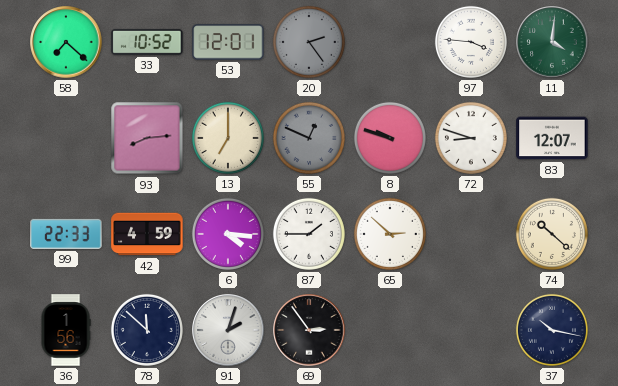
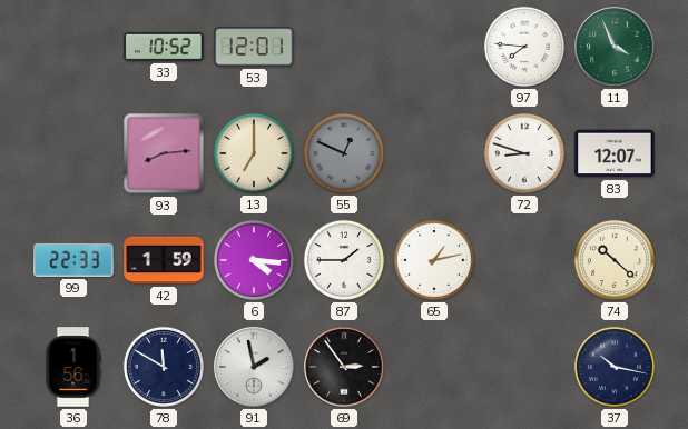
58: 7:22 -> none
20: 2:24 -> none
97: 3:46 -> 7:46
11: 4:01 -> 3:56
8: 9:48 -> none
42: 4:59 -> 1:59
65: 2:52 -> 1:13
78: 11:52 -> 11:50
91: 2:03 -> 1:58
